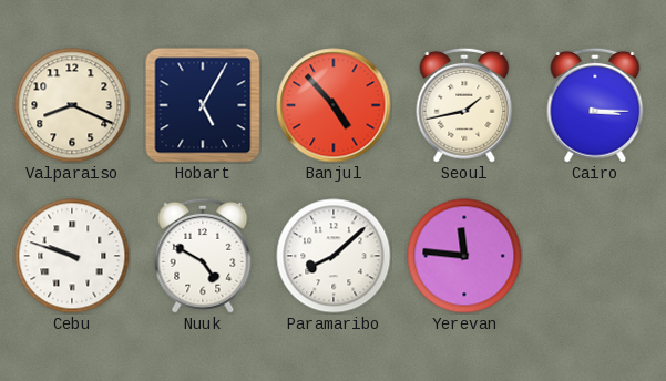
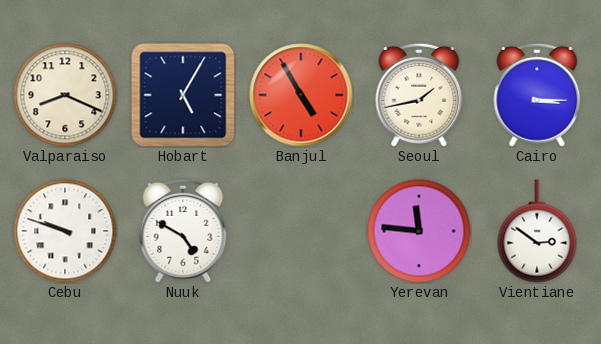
Banjul: 4:53 -> 4:55
Paramaribo: 8:08 -> none
Vientiane: none -> 2:51
